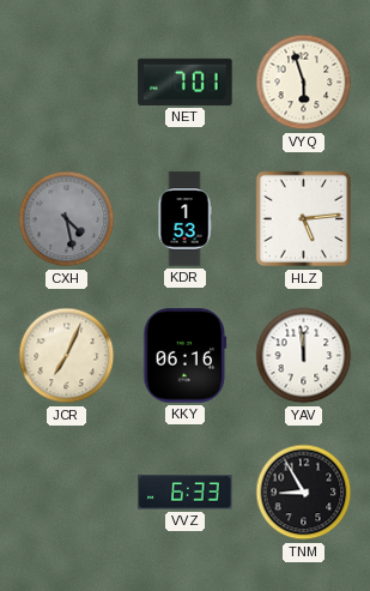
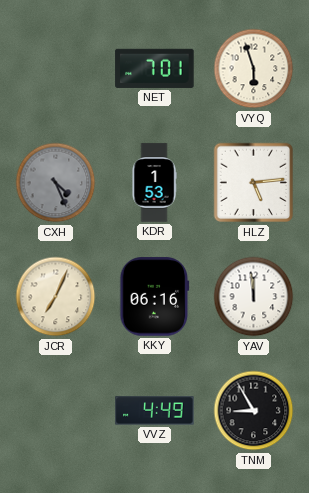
CXH: 4:28 -> 4:26
VVZ: 6:33 -> 4:49
